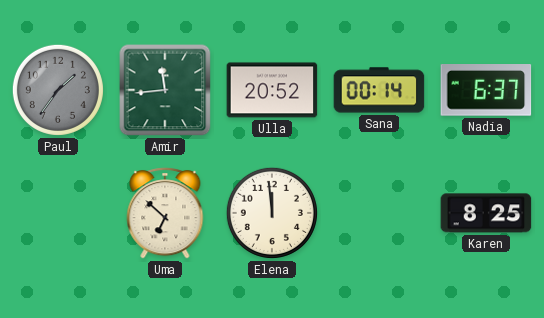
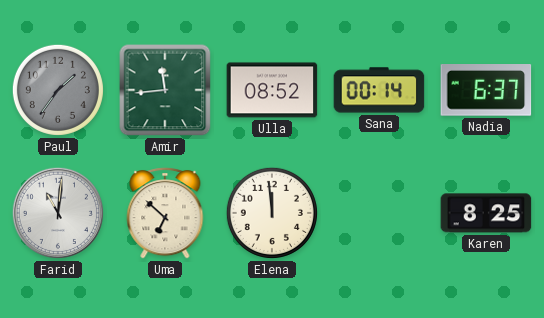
Ulla: 20:52 -> 08:52
Farid: none -> 11:01
